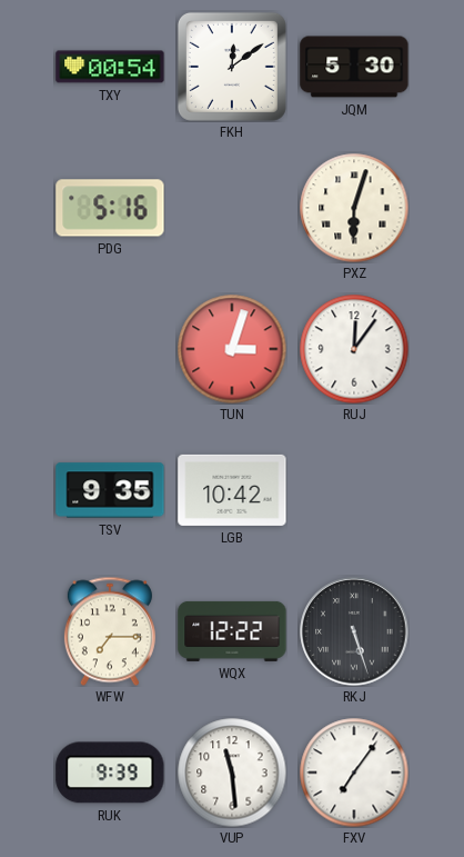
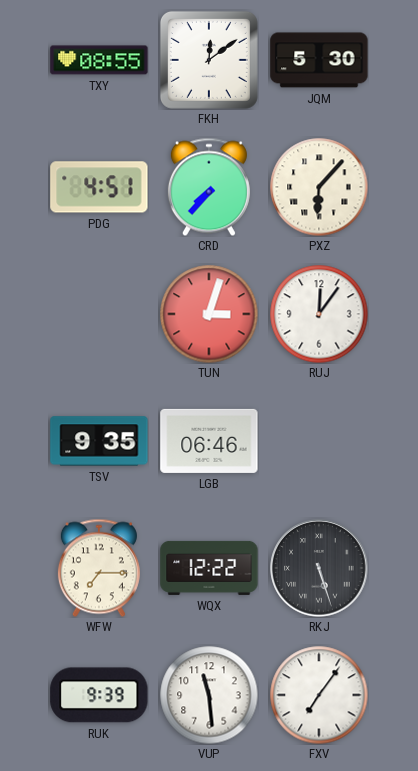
TXY: 00:54 -> 08:55
PDG: 5:16 -> 4:51
CRD: none -> 7:37
PXZ: 6:03 -> 6:07
LGB: 10:42 -> 06:46
